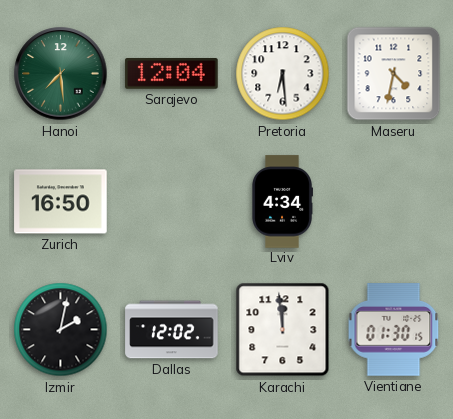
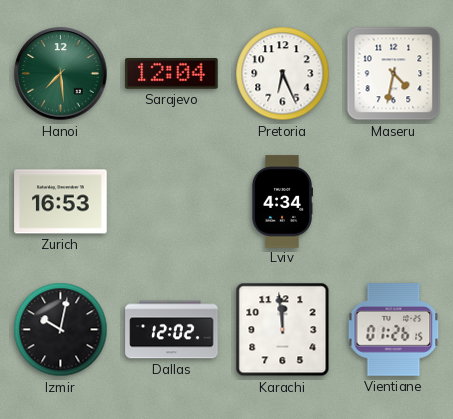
Pretoria: 6:29 -> 6:26
Zurich: 16:50 -> 16:53
Izmir: 2:02 -> 10:02
Vientiane: 01:30 -> 01:26
